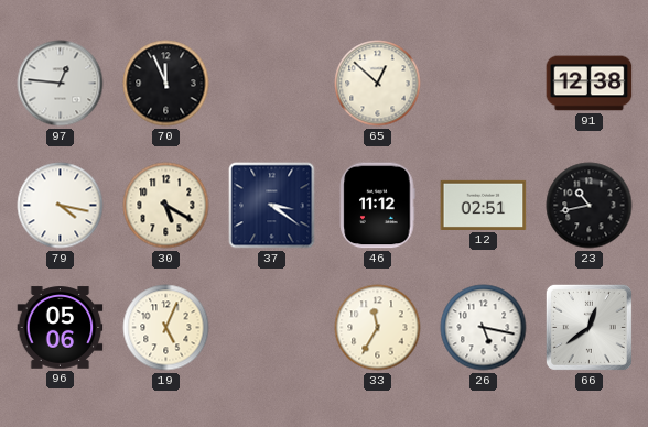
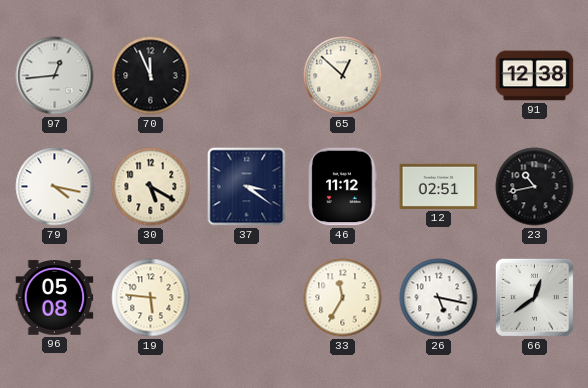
97: 12:46 -> 12:44
96: 05:06 -> 05:08
19: 5:04 -> 5:46
